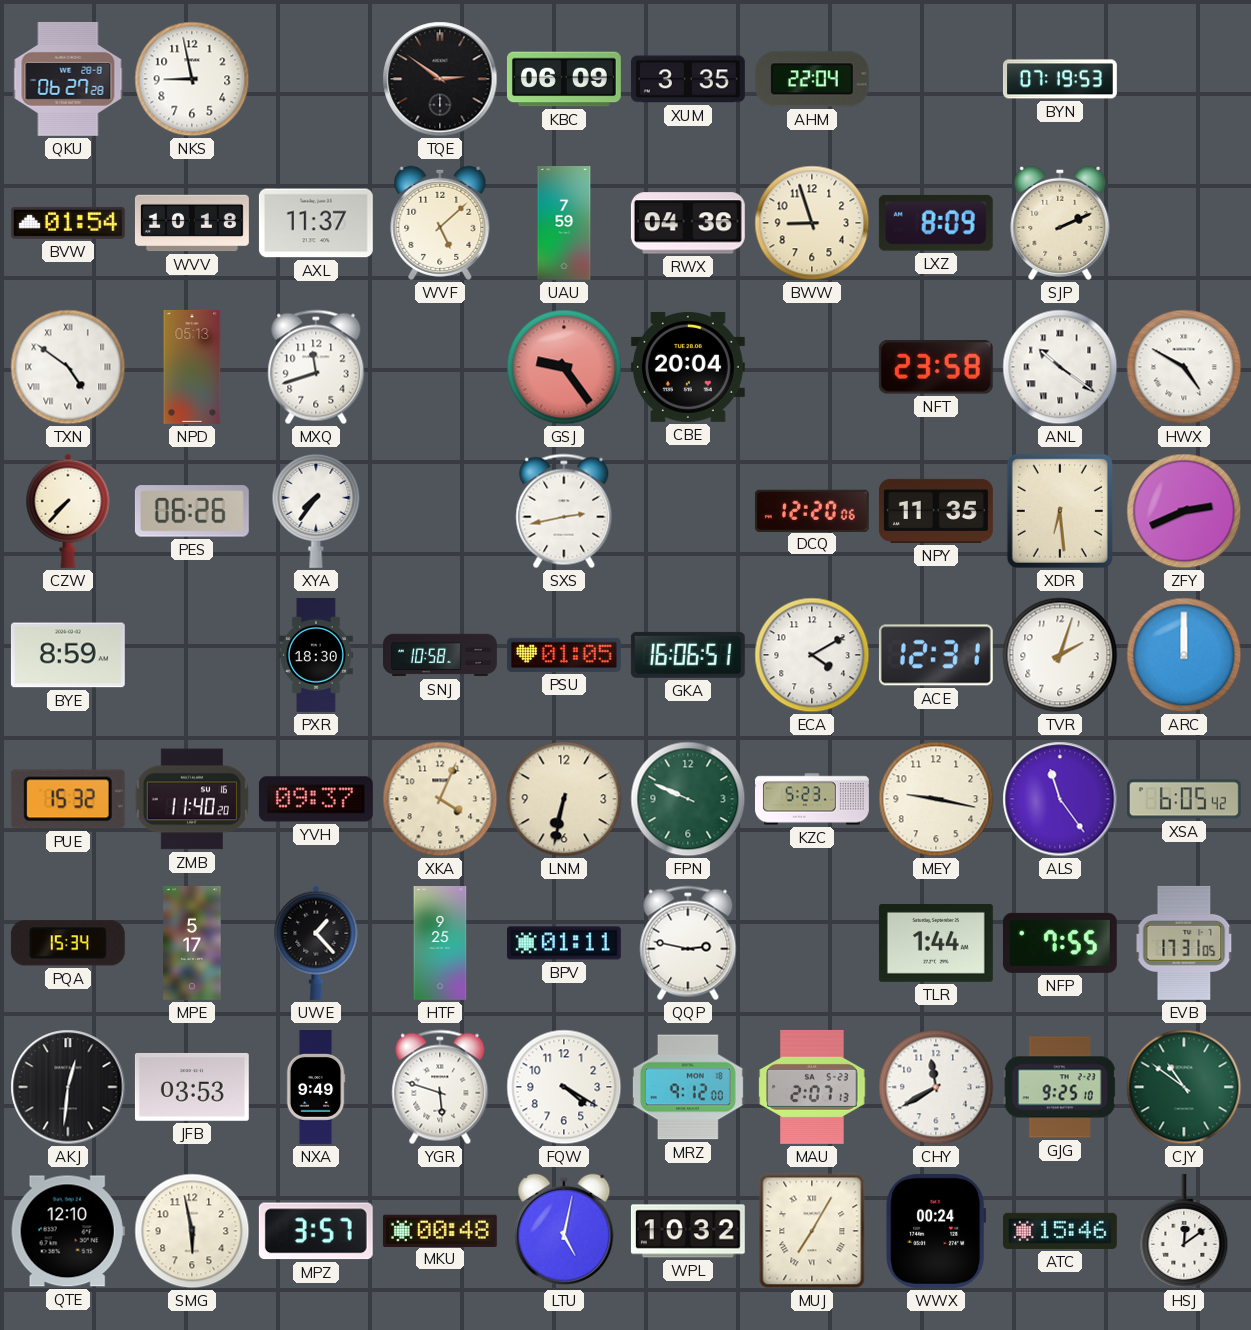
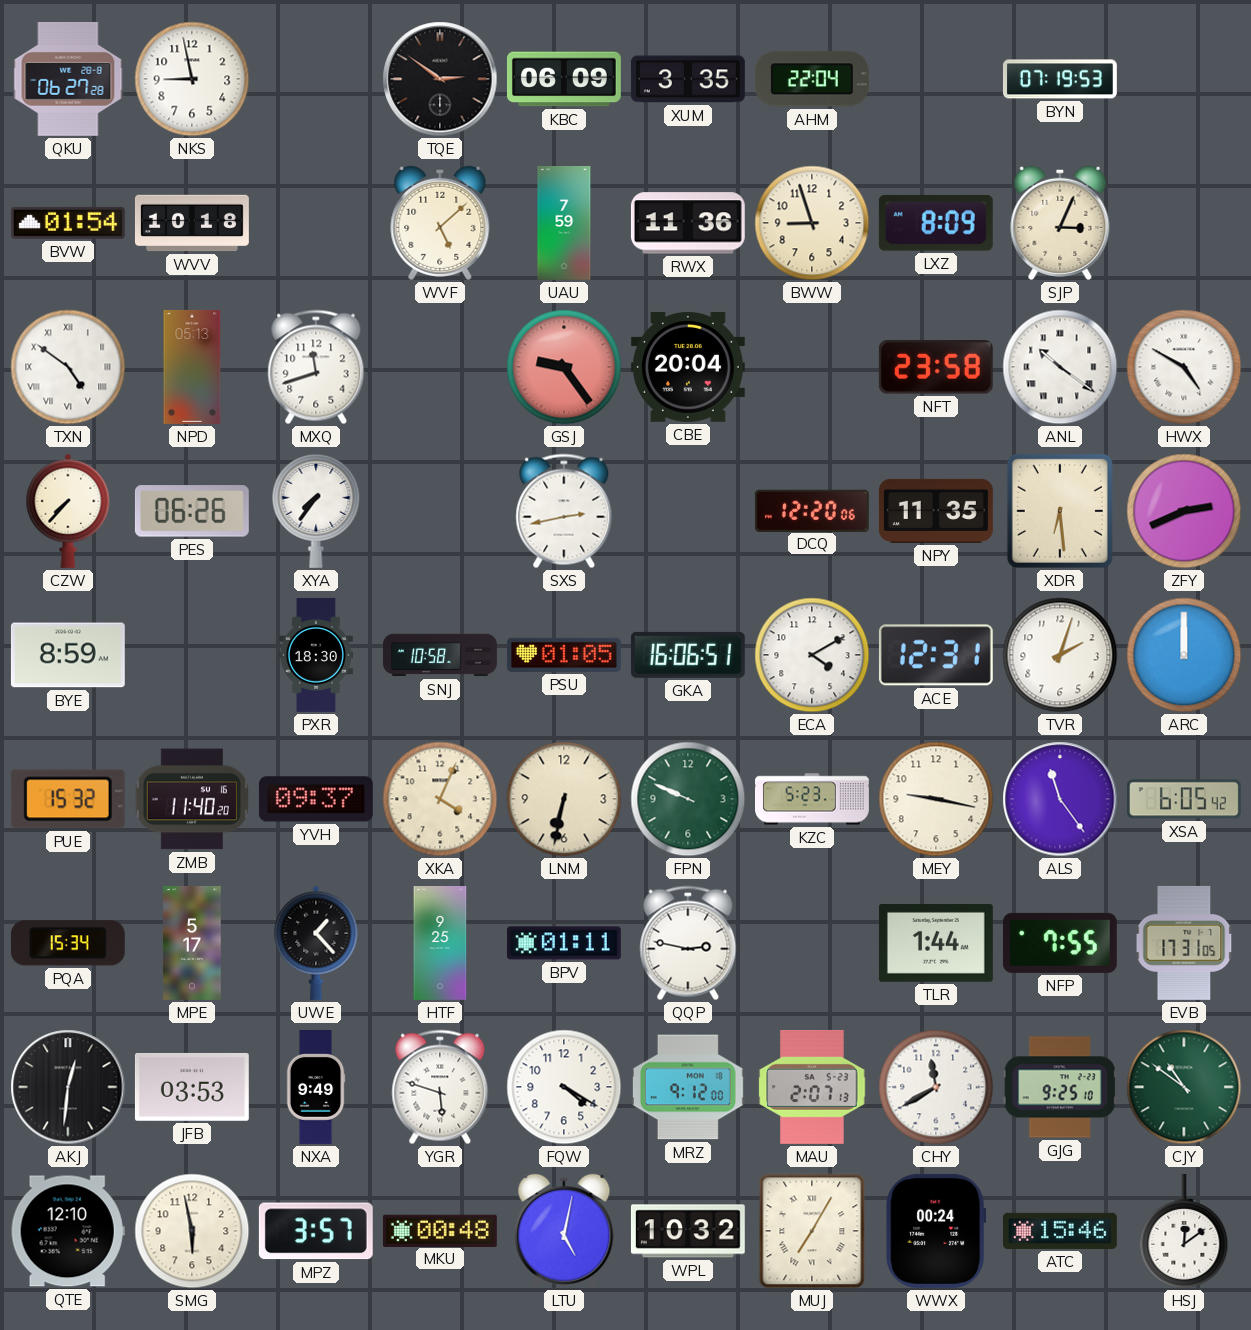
AXL: 11:37 -> none
RWX: 04:36 -> 11:36
SJP: 2:11 -> 3:04
